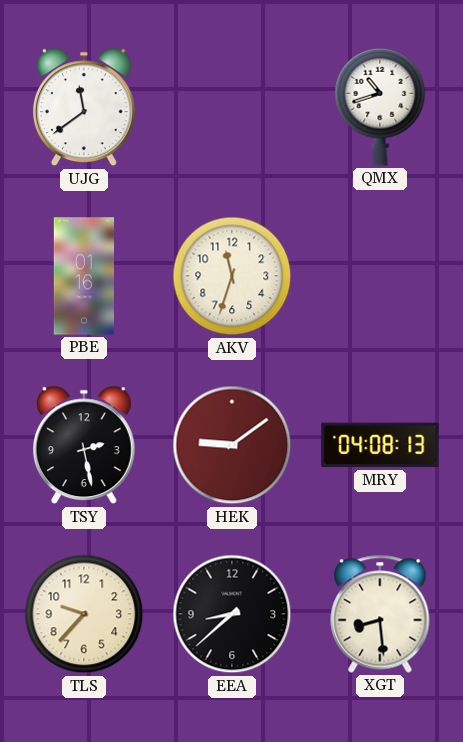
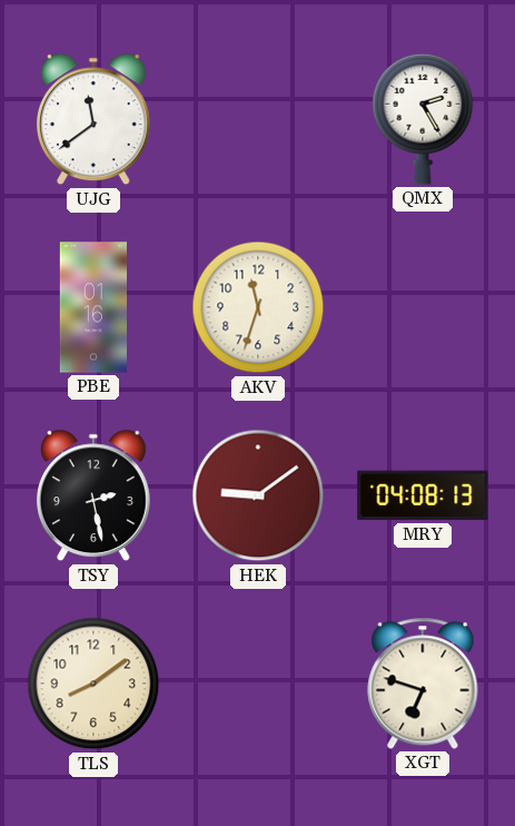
QMX: 10:42 -> 2:25
TLS: 9:37 -> 8:09
EEA: 8:38 -> none
XGT: 8:29 -> 6:48
